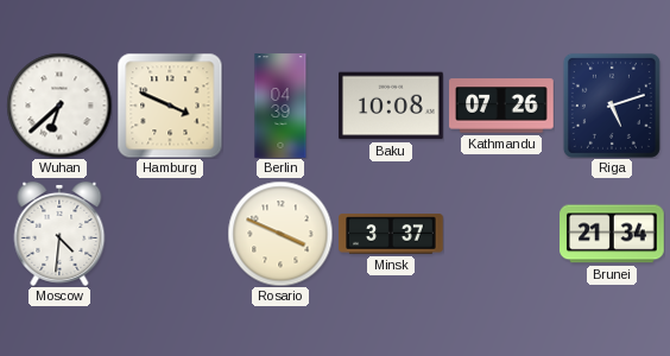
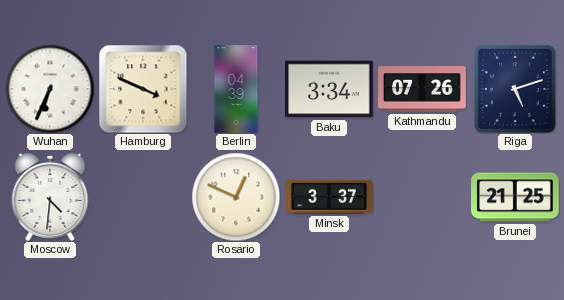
Wuhan: 6:38 -> 6:34
Baku: 10:08 -> 3:34
Rosario: 3:49 -> 12:49
Brunei: 21:34 -> 21:25
